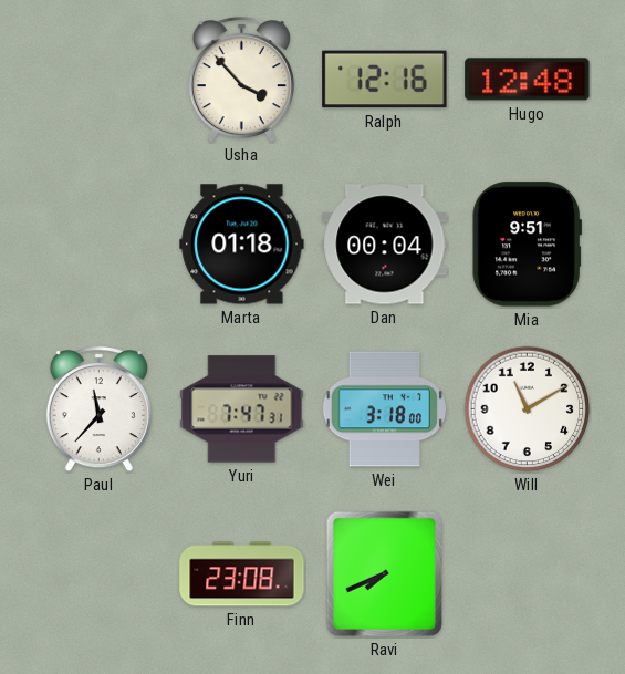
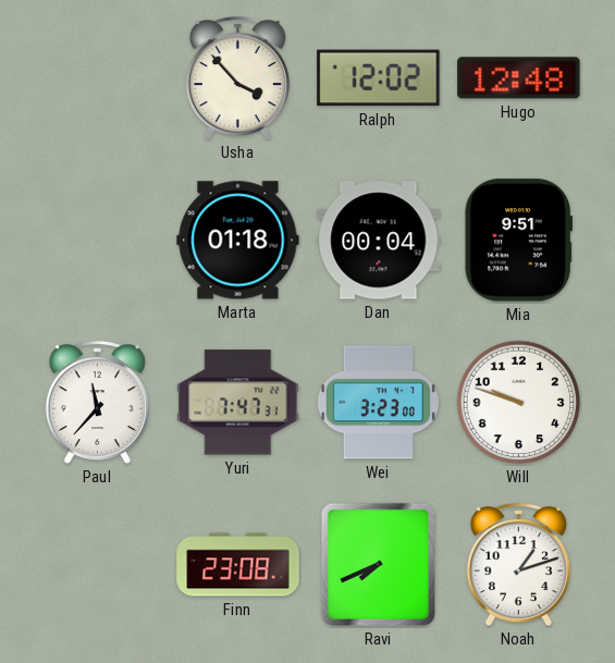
Ralph: 12:16 -> 12:02
Wei: 3:18 -> 3:23
Will: 11:10 -> 9:48
Noah: none -> 1:12
